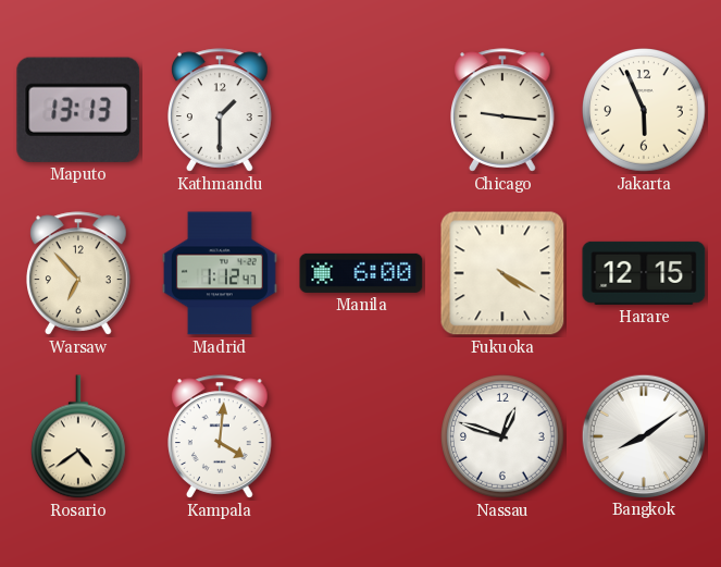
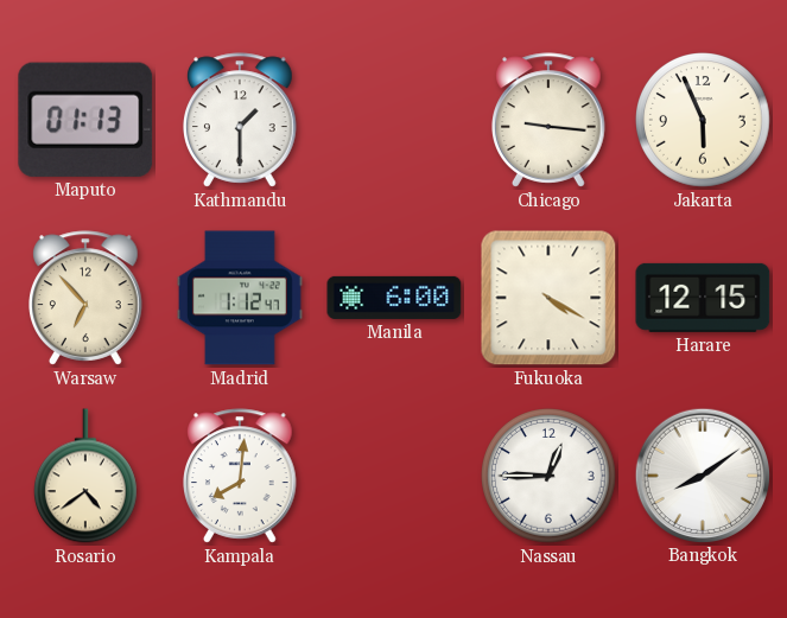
Maputo: 13:13 -> 01:13
Kampala: 4:01 -> 8:01
Nassau: 12:48 -> 12:45
